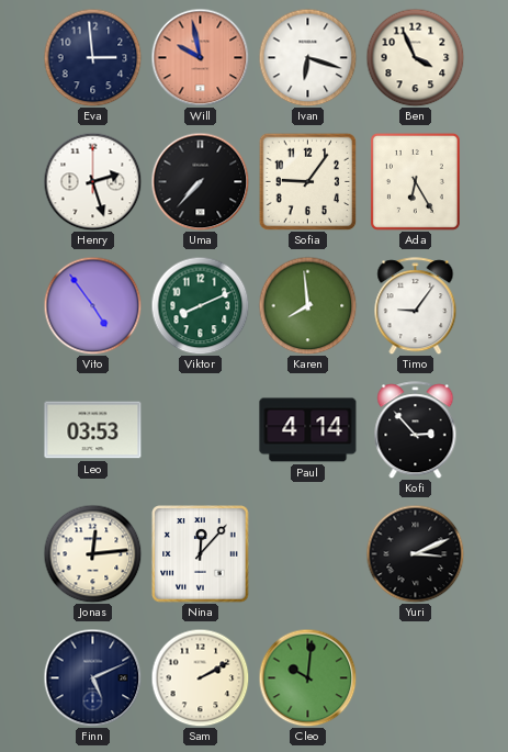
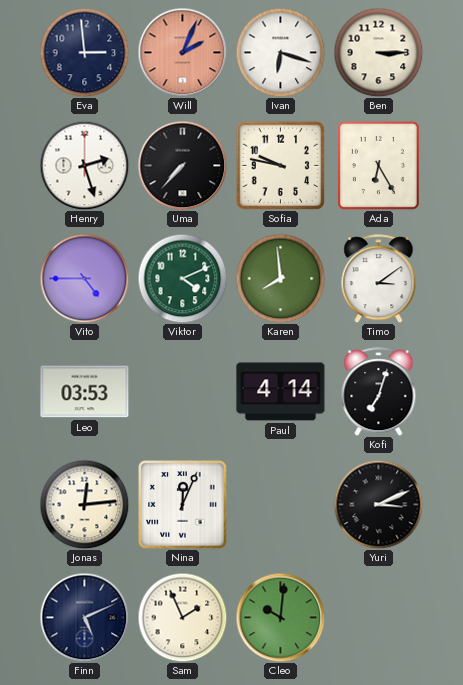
Will: 9:58 -> 2:04
Ben: 3:56 -> 3:15
Sofia: 9:06 -> 9:47
Vito: 4:54 -> 4:45
Viktor: 8:11 -> 4:11
Timo: 9:06 -> 3:09
Kofi: 2:53 -> 7:03
Nina: 12:07 -> 12:04
Sam: 2:10 -> 1:56
